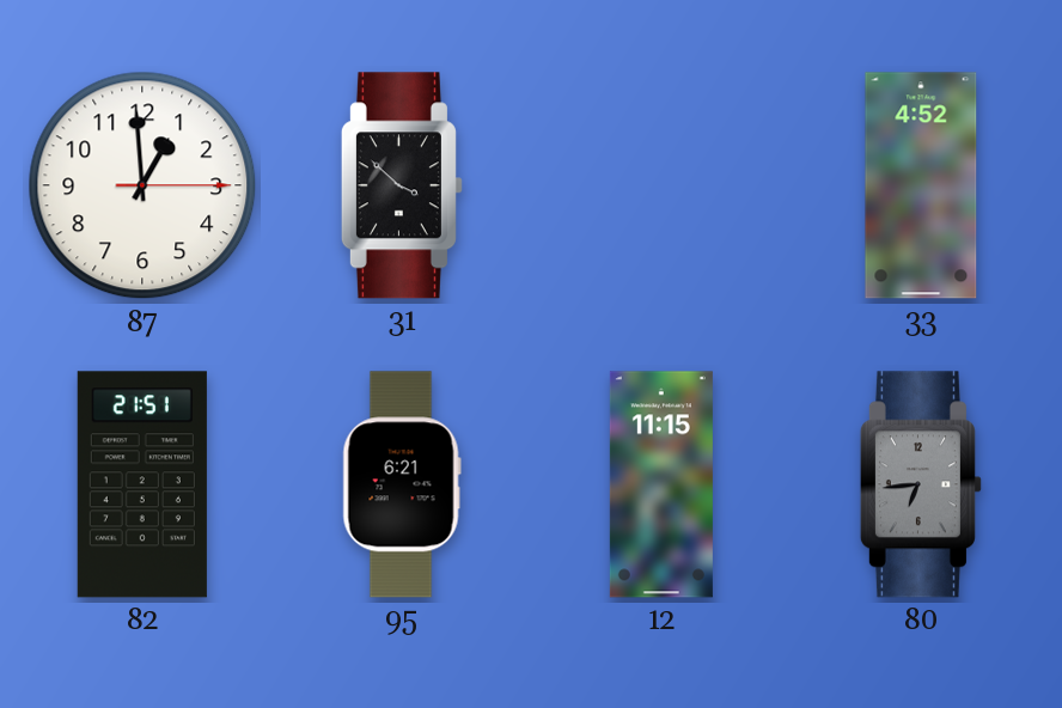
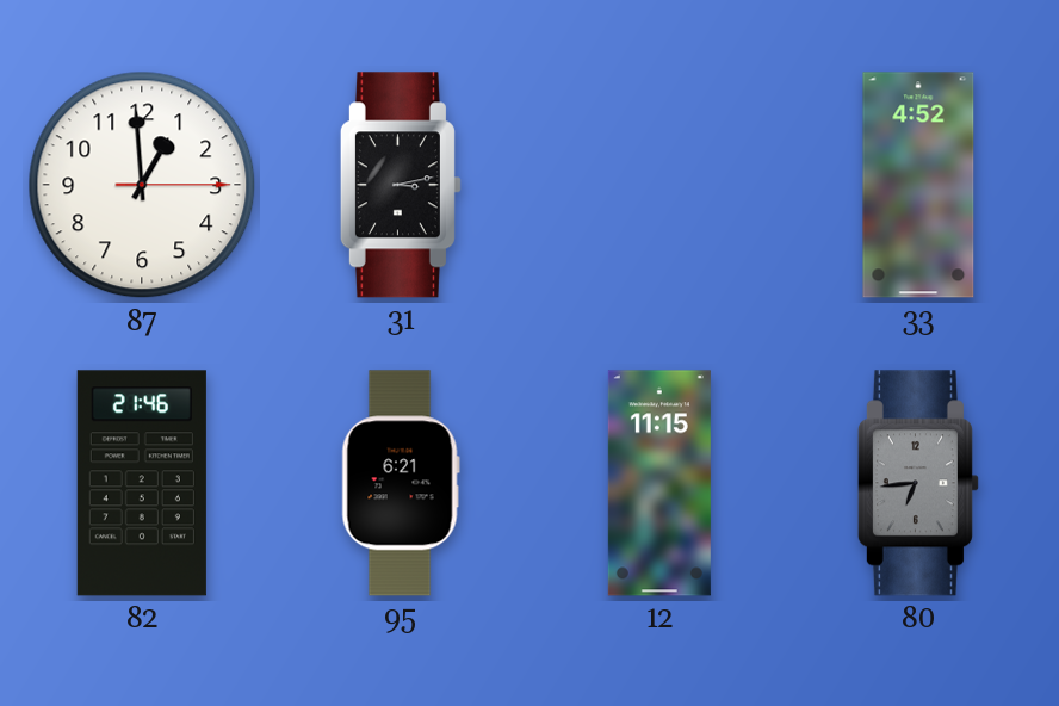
31: 3:52 -> 3:13
82: 21:51 -> 21:46
